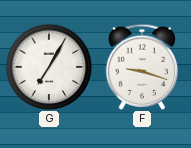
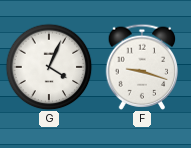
G: 7:05 -> 4:04
